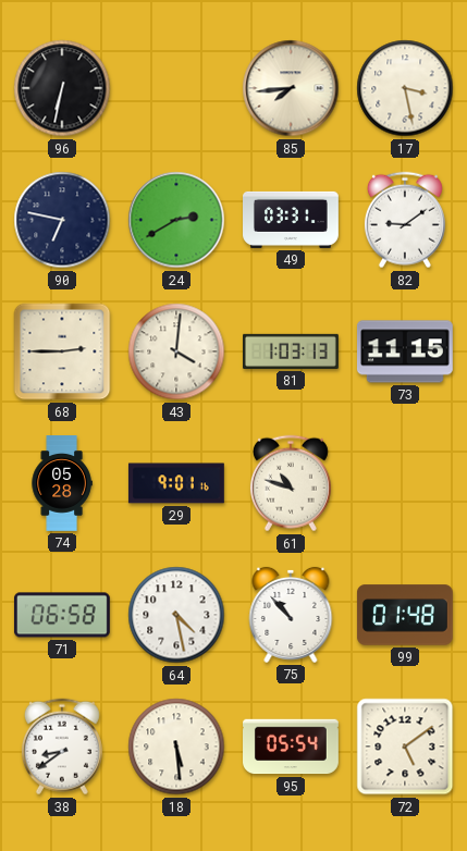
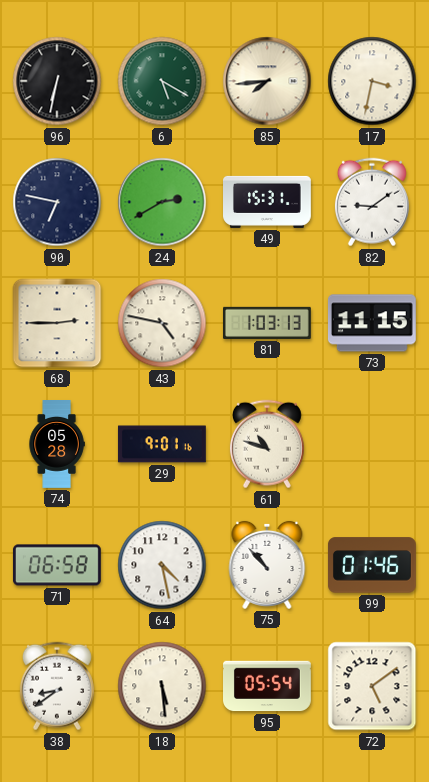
6: none -> 5:20
17: 3:28 -> 3:32
49: 03:31 -> 15:31
43: 4:01 -> 4:47
99: 01:48 -> 01:46
